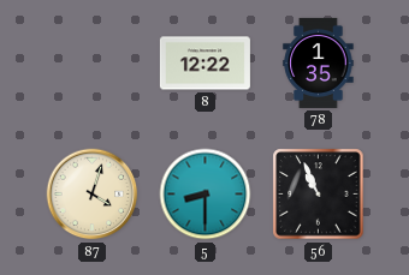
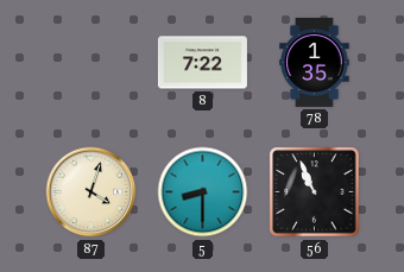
8: 12:22 -> 7:22
